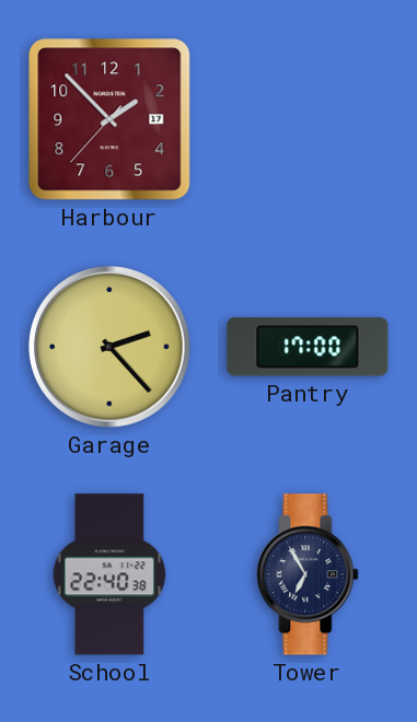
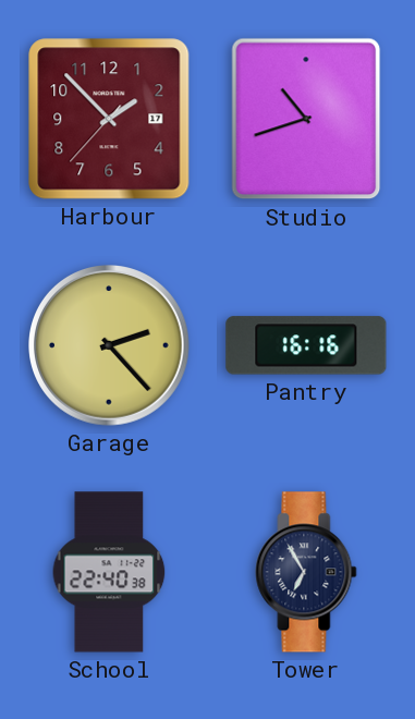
Studio: none -> 10:42
Pantry: 17:00 -> 16:16
